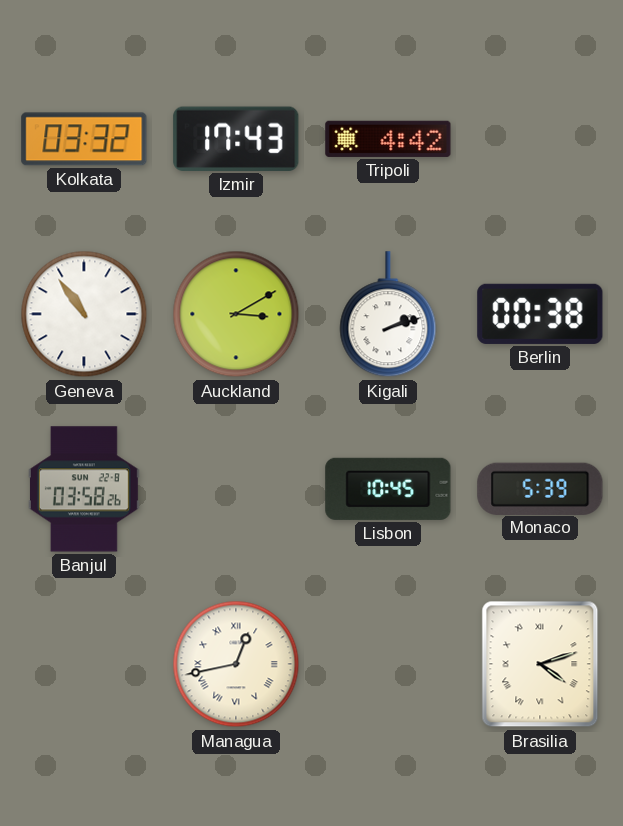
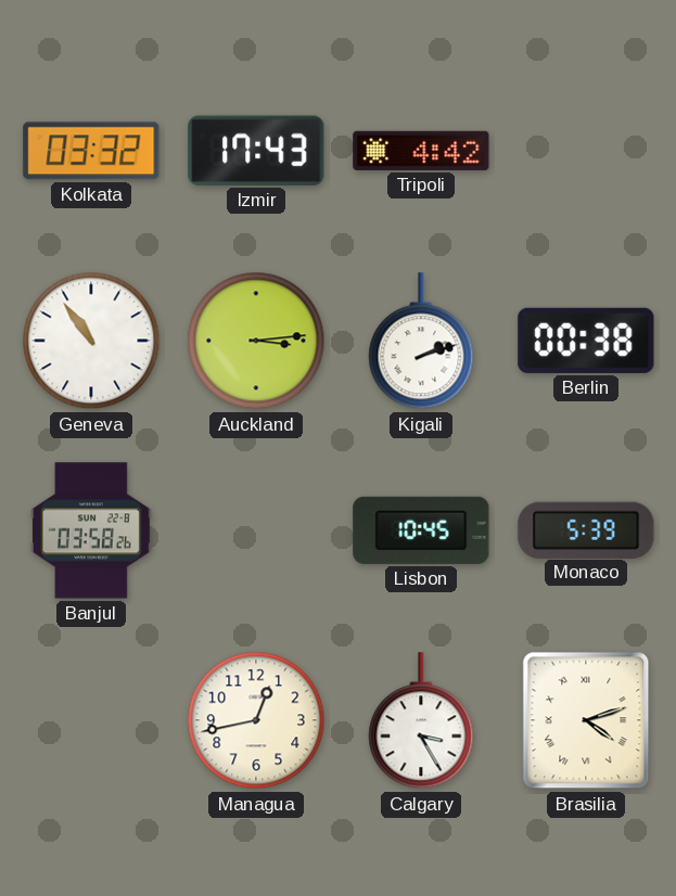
Auckland: 3:10 -> 3:14
Managua numerals: Roman -> Arabic
Calgary: none -> 3:25
